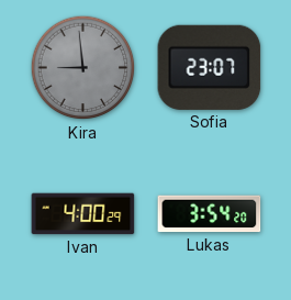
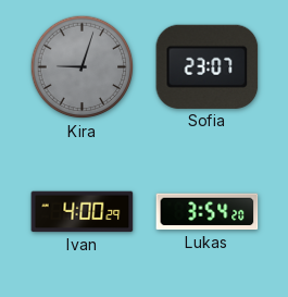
Kira: 8:59 -> 9:03
